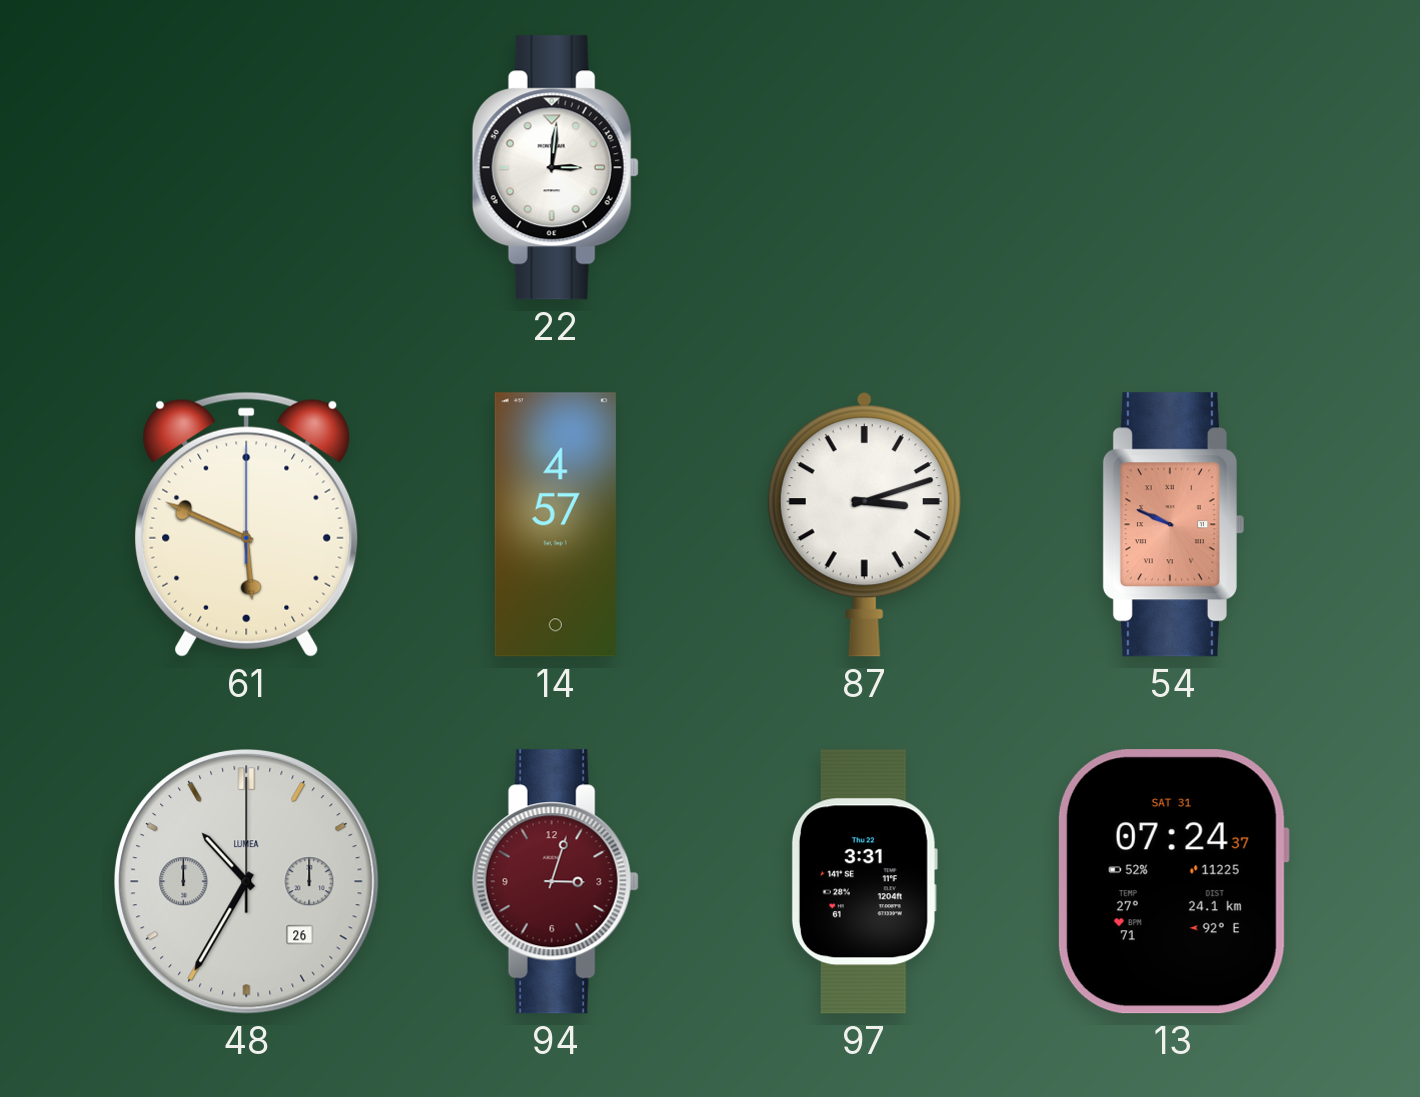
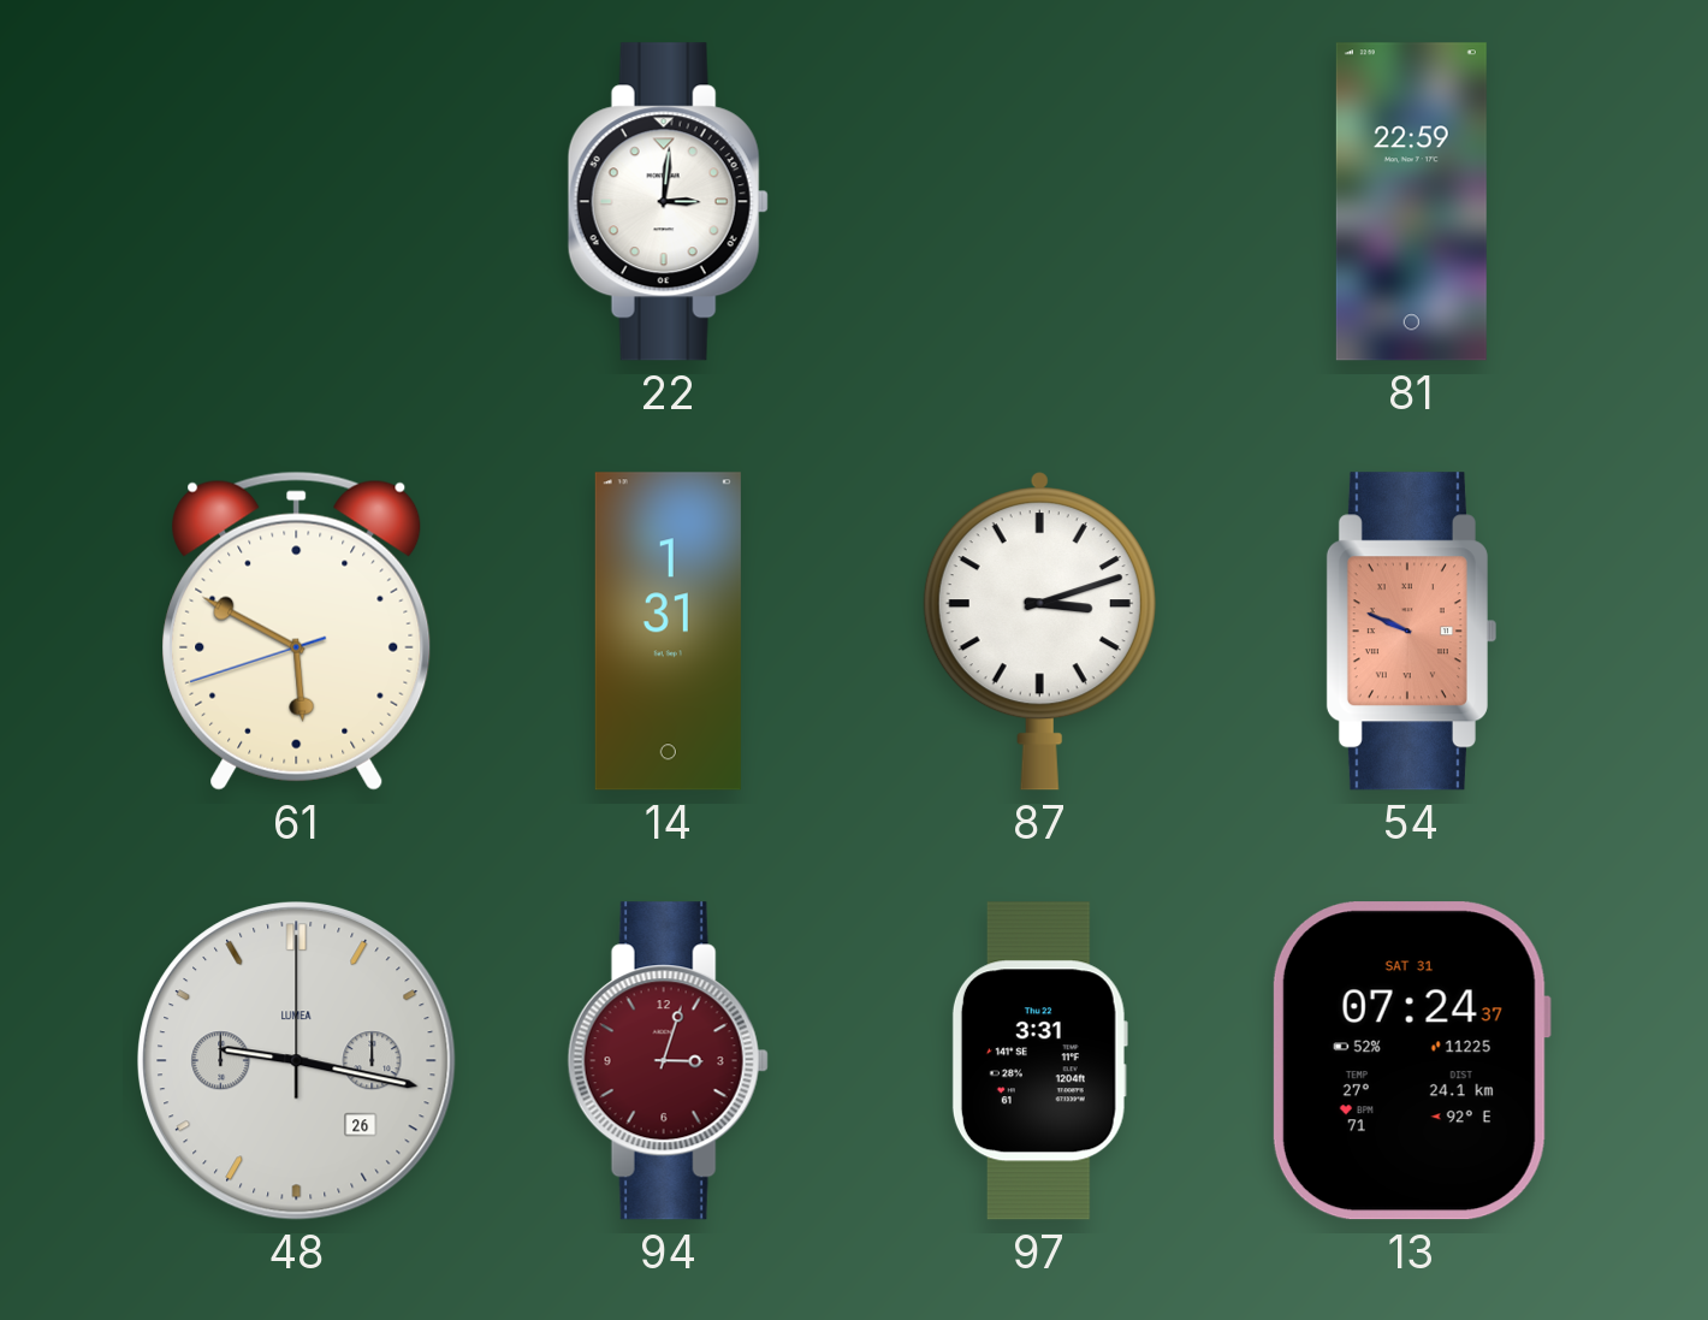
81: none -> 22:59
61: 5:49:00 -> 5:49:42
14: 4:57 -> 1:31
48: 10:35 -> 9:17
